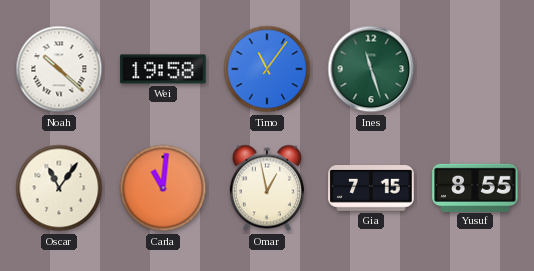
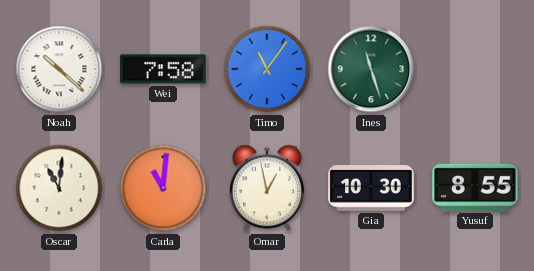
Wei: 19:58 -> 7:58
Oscar: 11:06 -> 11:01
Gia: 7:15 -> 10:30
